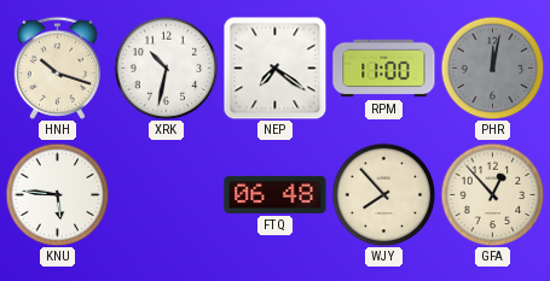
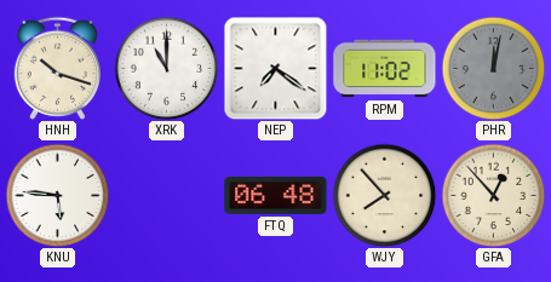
XRK: 10:32 -> 11:00
RPM: 11:00 -> 11:02
